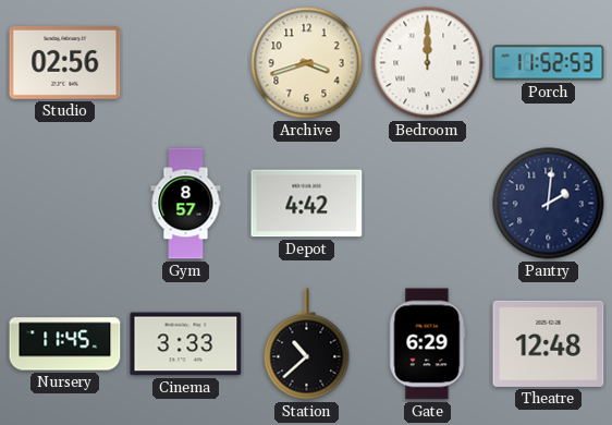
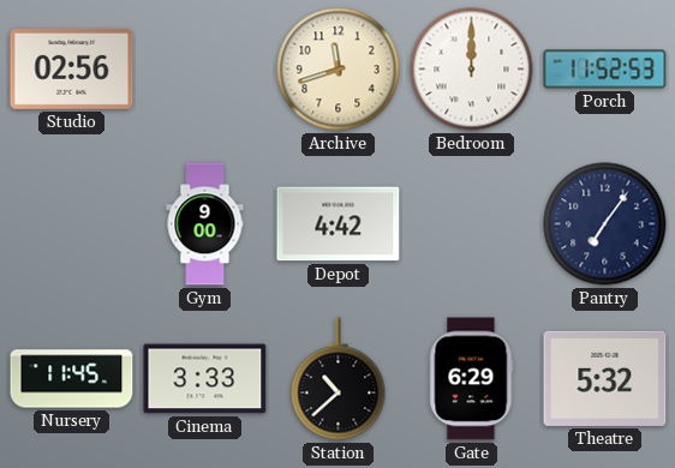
Archive: 3:42 -> 11:42
Gym: 8:57 -> 9:00
Pantry: 2:01 -> 7:06
Theatre: 12:48 -> 5:32
